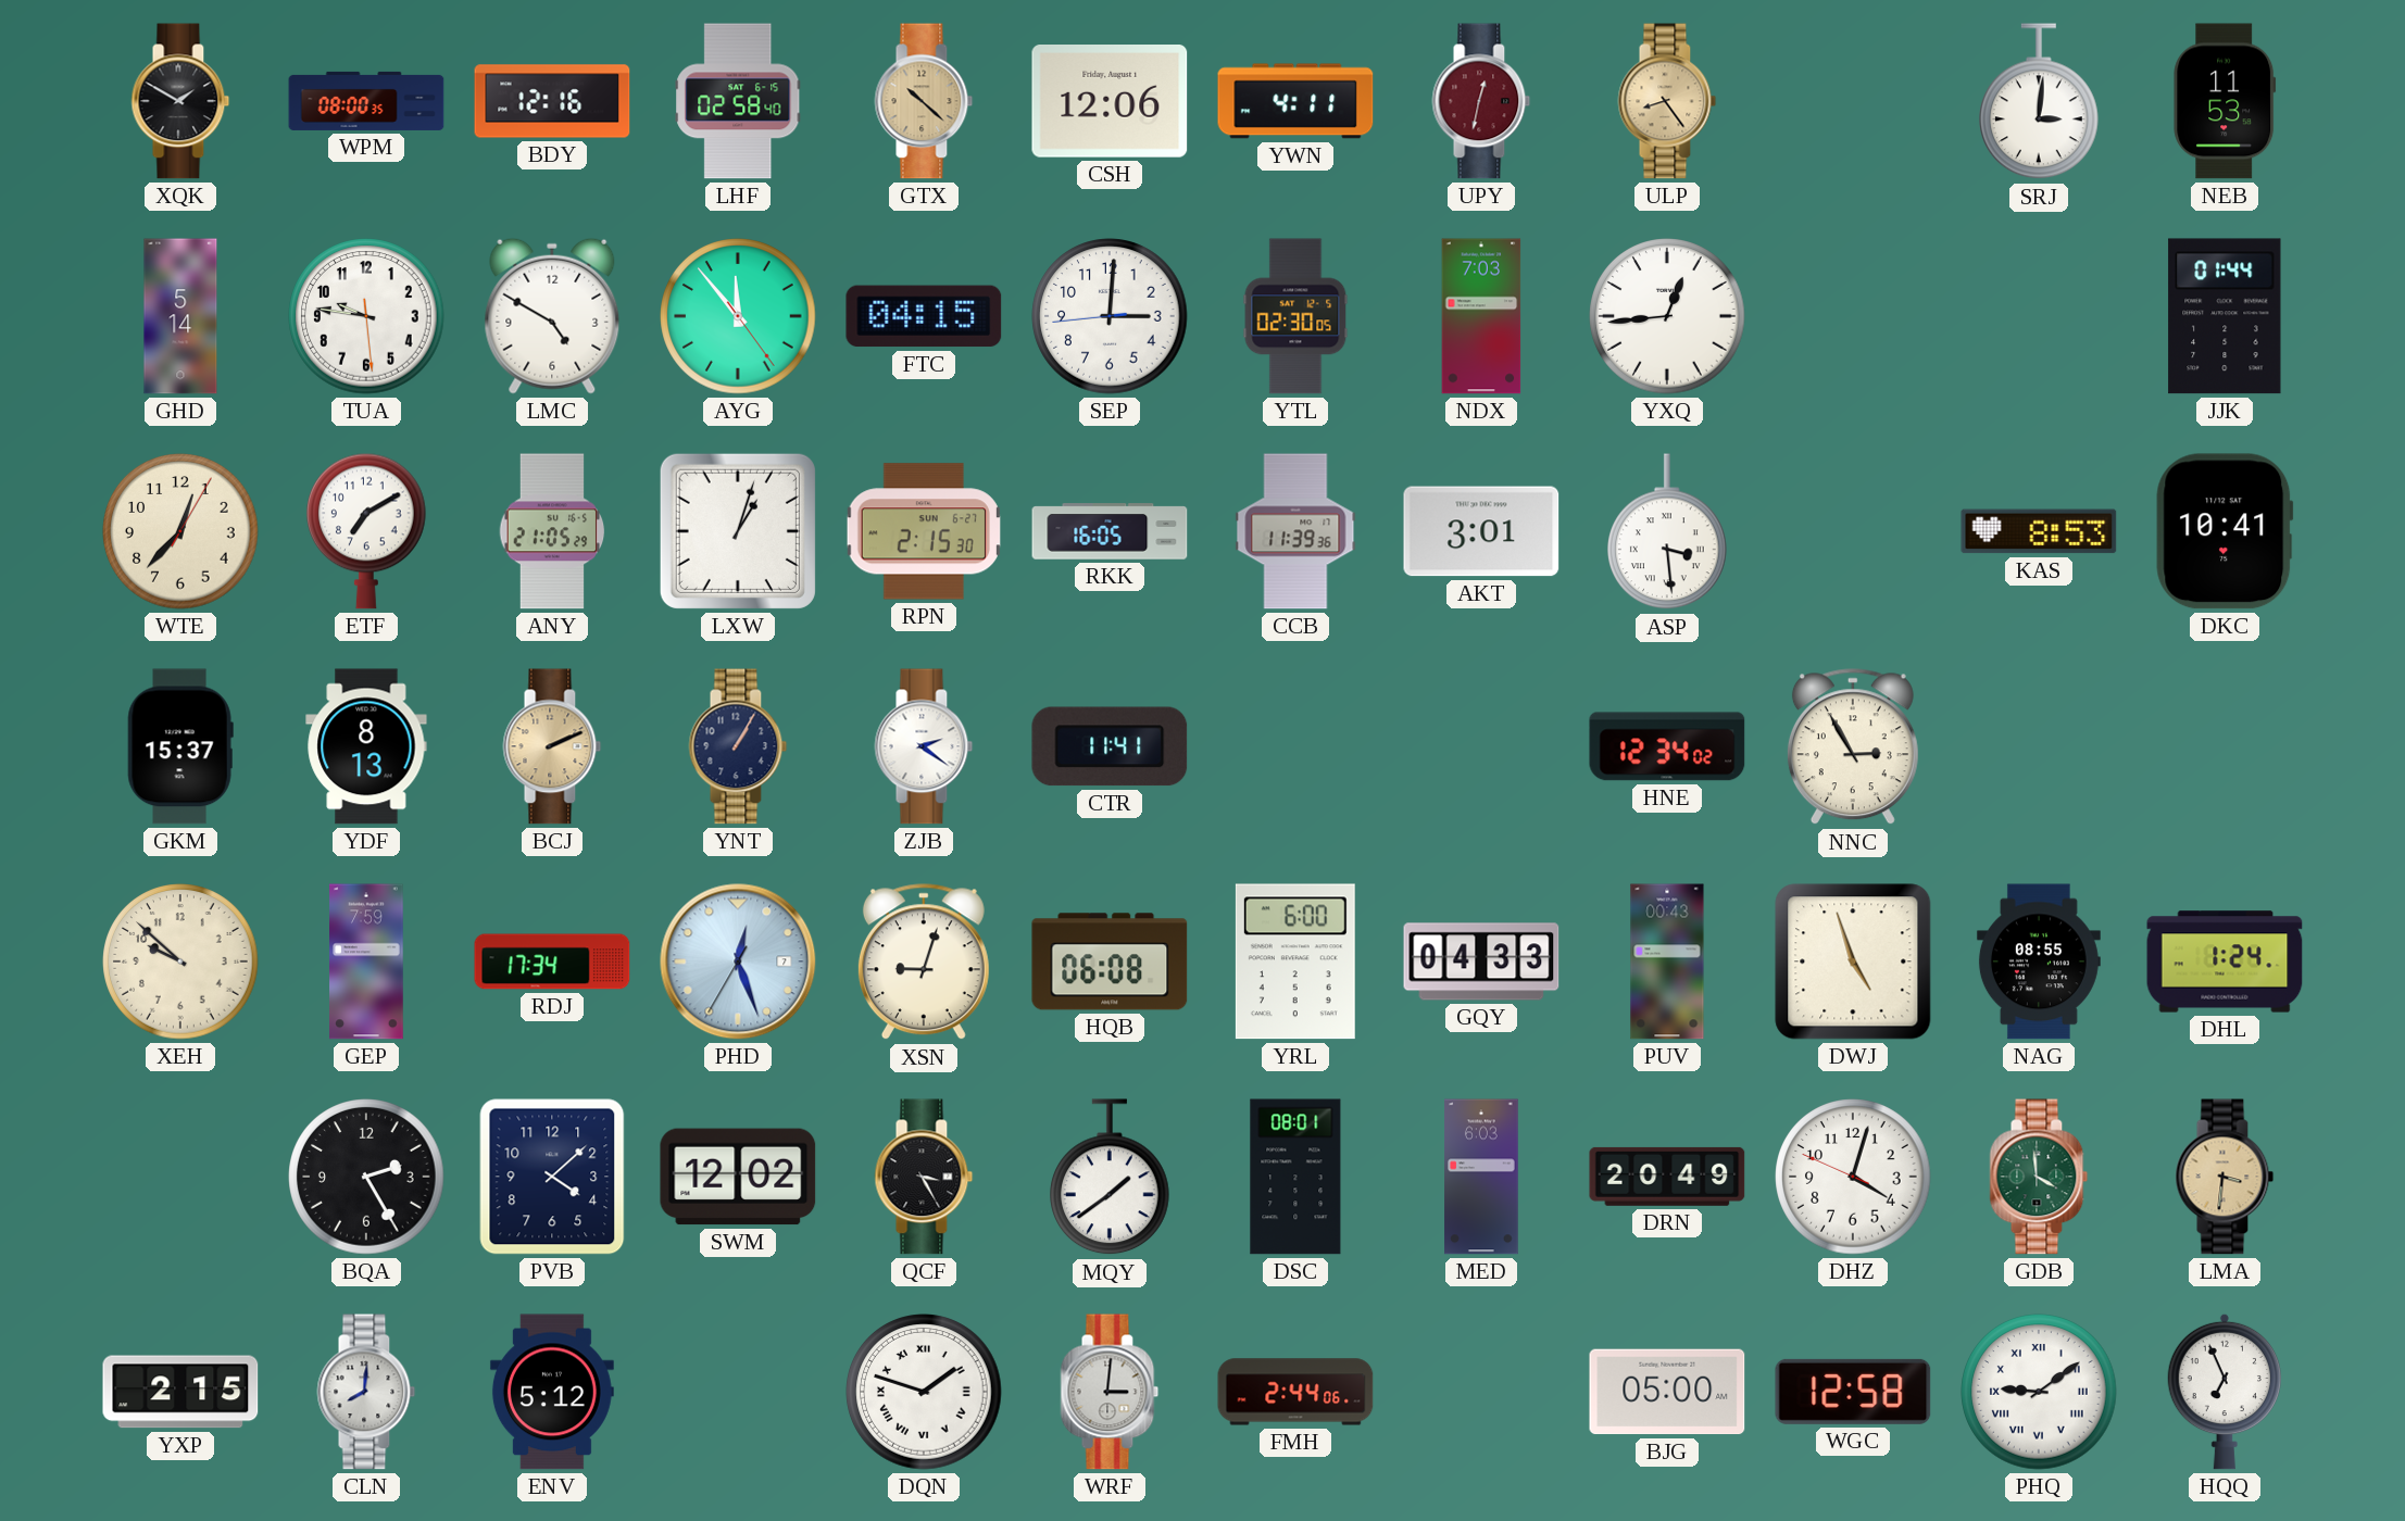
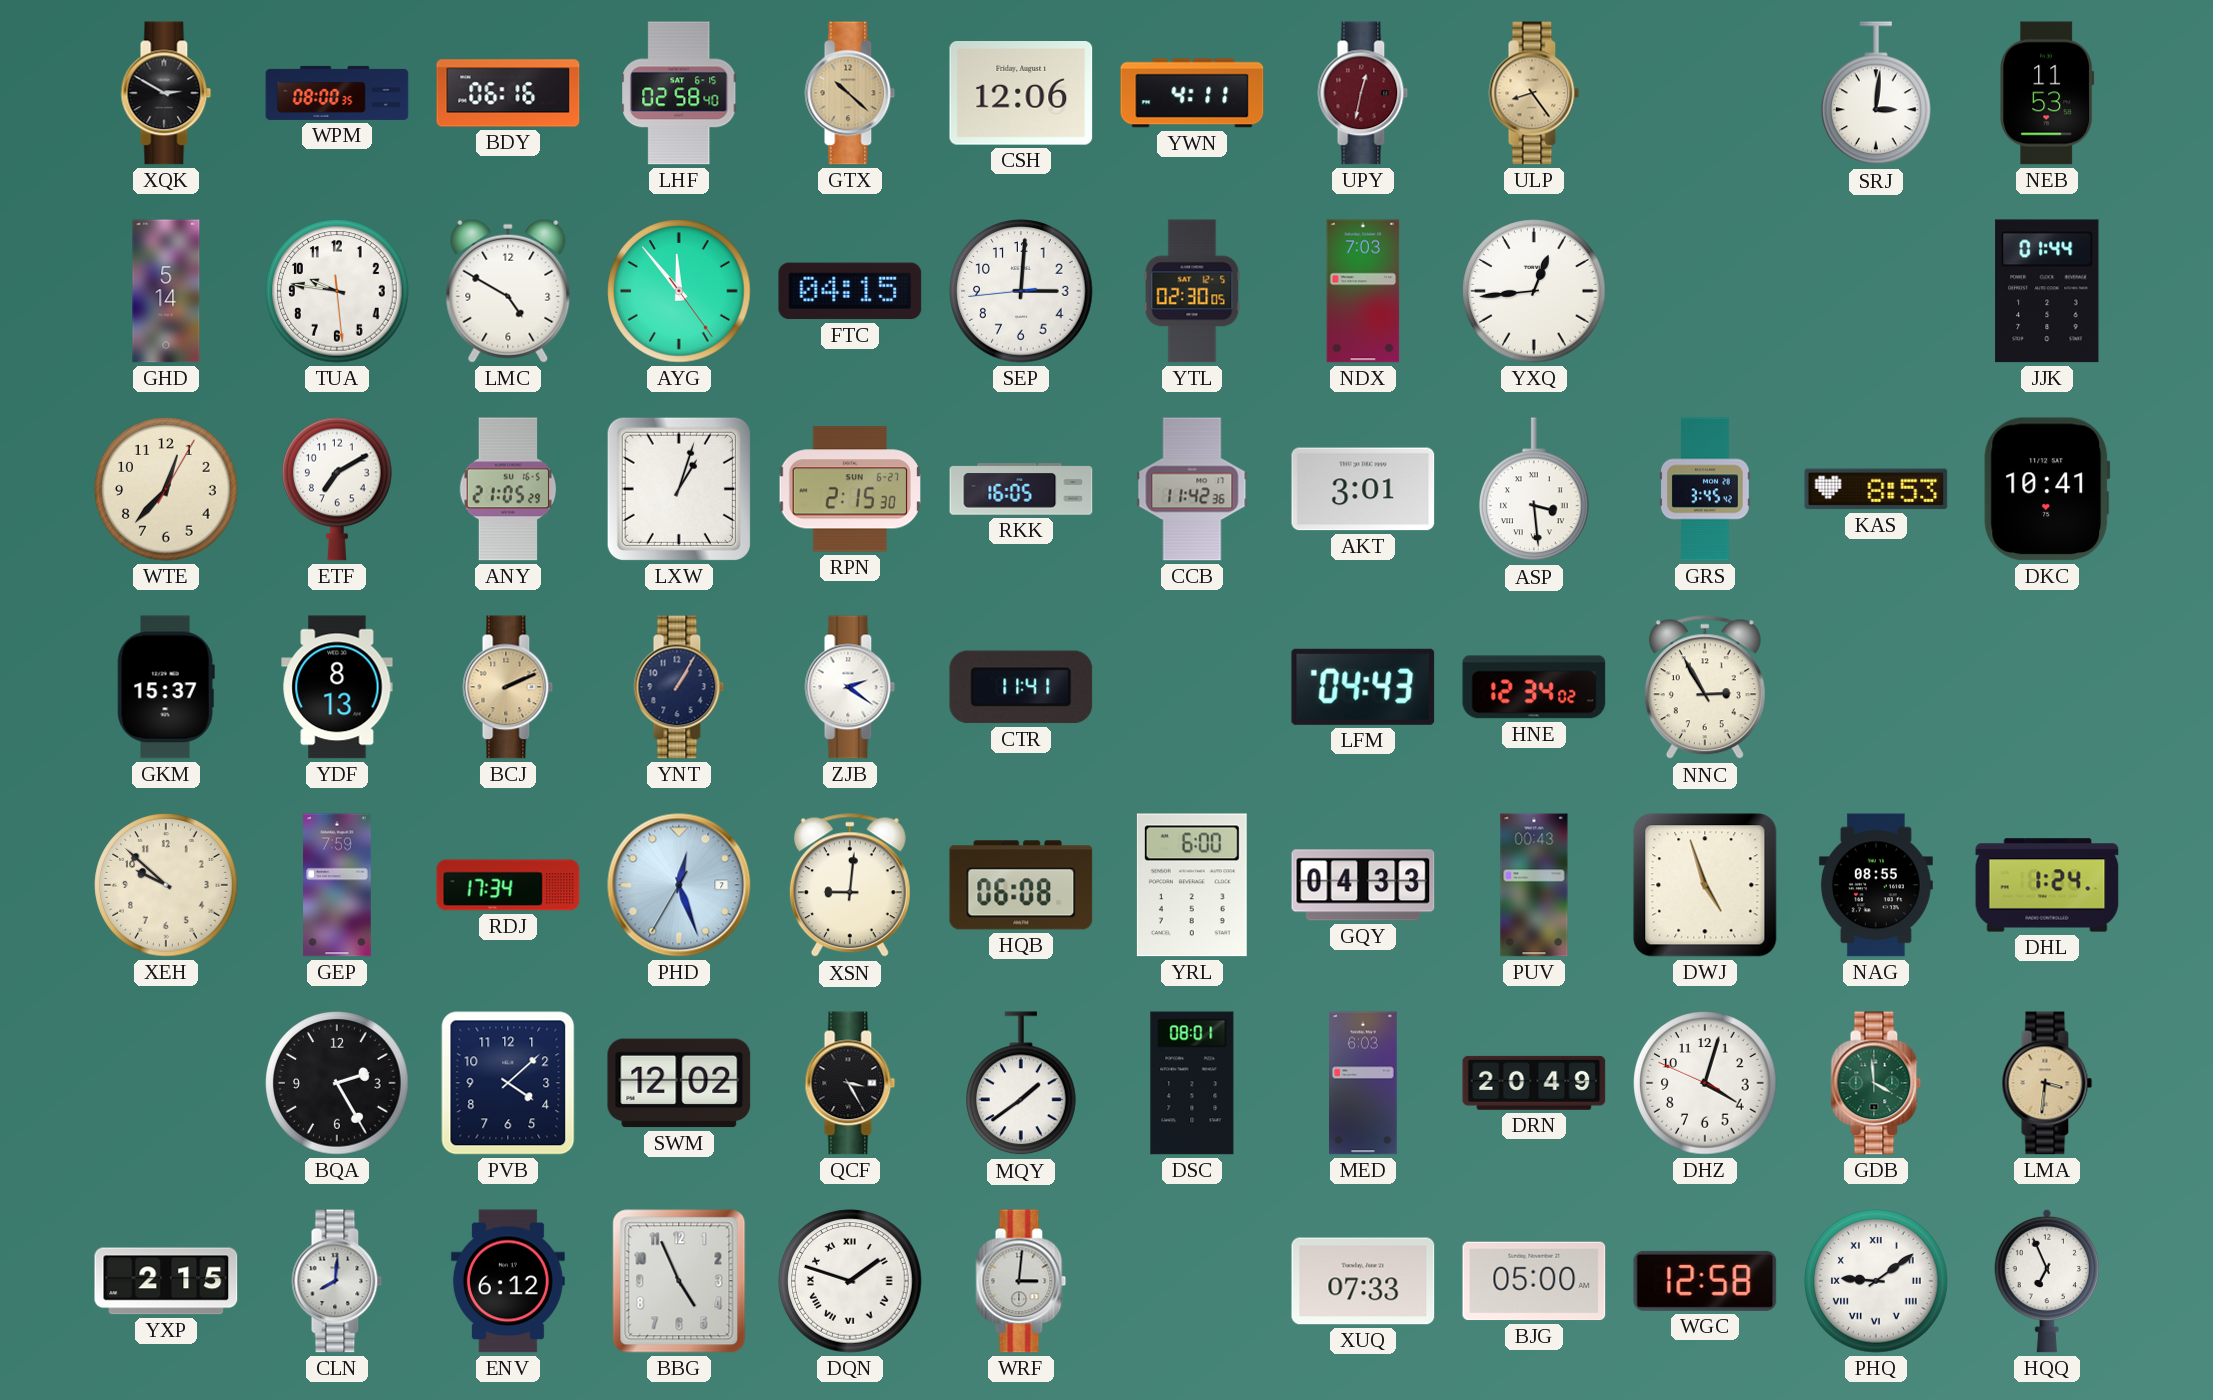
XQK: 1:50 -> 2:50
BDY: 12:16 -> 06:16
CCB: 11:39 -> 11:42
GRS: none -> 3:45
LFM: none -> 04:43
XSN: 9:03 -> 9:01
ENV: 5:12 -> 6:12
BBG: none -> 4:56
FMH: 2:44 -> none
XUQ: none -> 07:33
